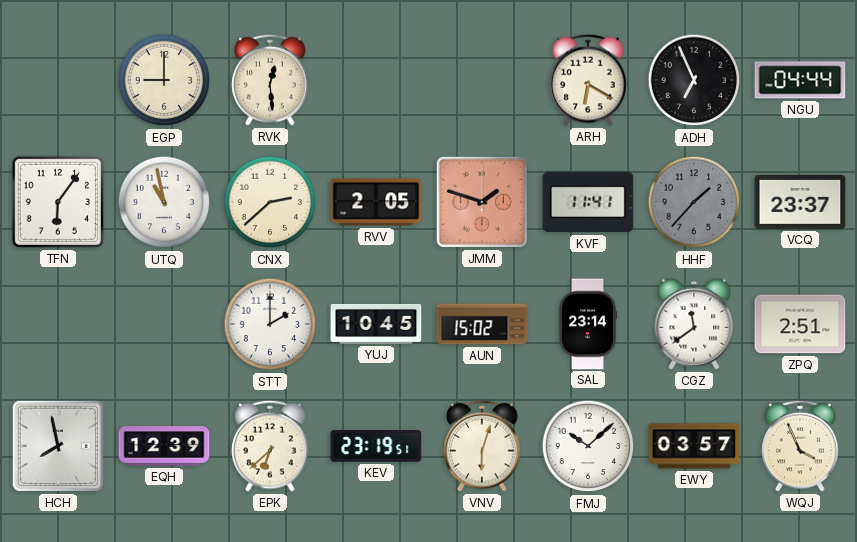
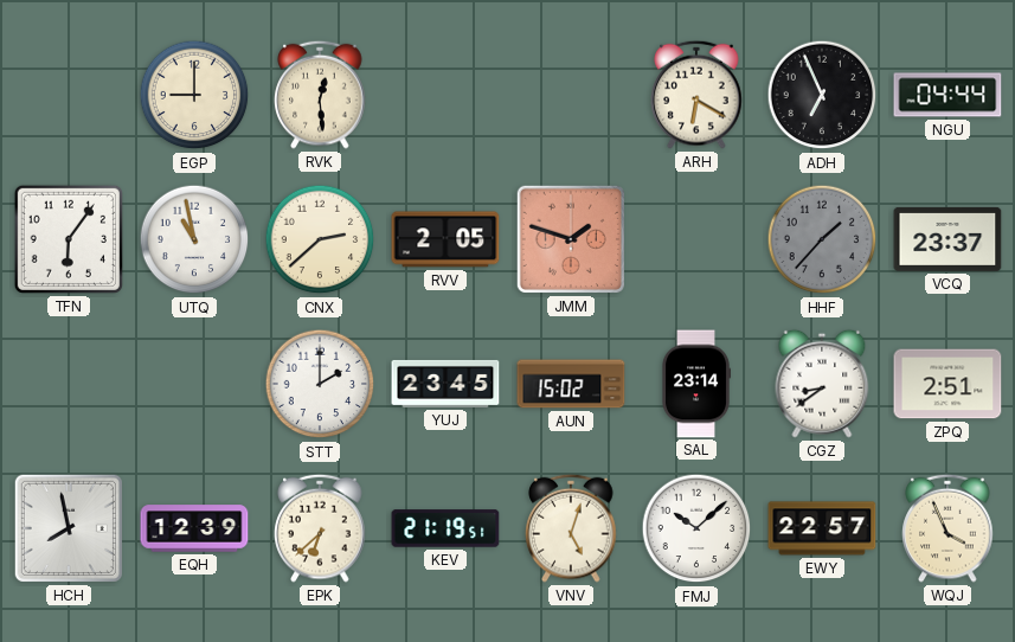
KVF: 11:41 -> none
YUJ: 10:45 -> 23:45
CGZ: 11:39 -> 8:39
KEV: 23:19 -> 21:19
VNV: 6:03 -> 5:03
EWY: 03:57 -> 22:57
